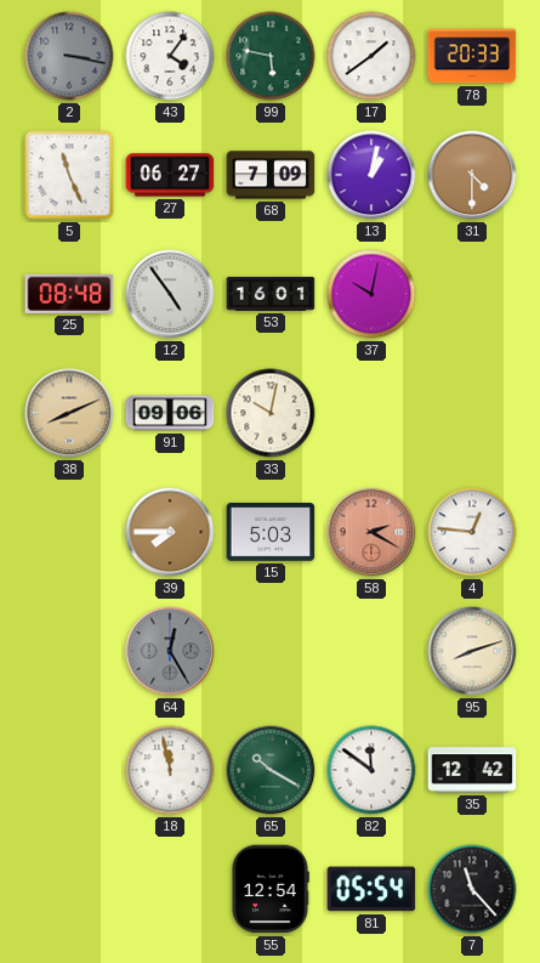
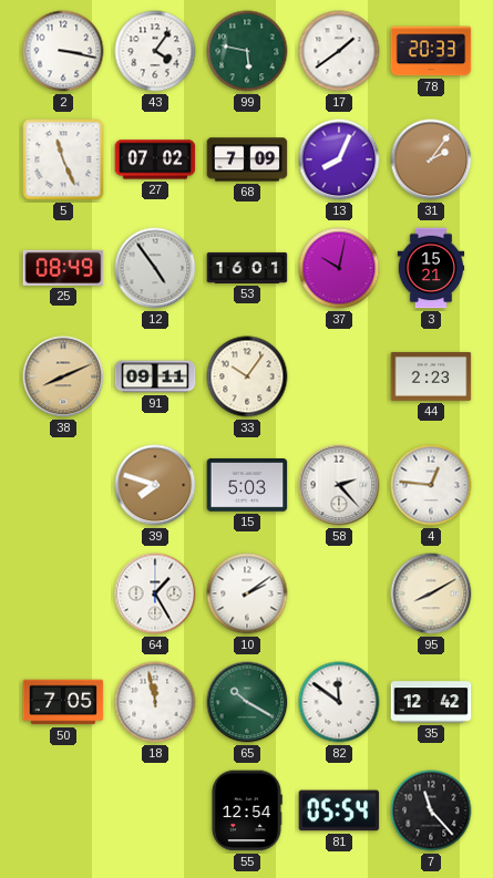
2 dial: grey -> white
27: 06:27 -> 07:02
13: 1:02 -> 8:04
31: 4:30 -> 2:06
25: 08:48 -> 08:49
3: none -> 15:21
91: 09:06 -> 09:11
33: 10:02 -> 10:06
44: none -> 2:23
39: 7:45 -> 7:48
58: 2:20 -> 2:23
58 dial: salmon -> white
64: 12:25 -> 1:25
64 dial: grey -> white
10: none -> 2:09
95: 8:12 -> 8:10
50: none -> 7:05
